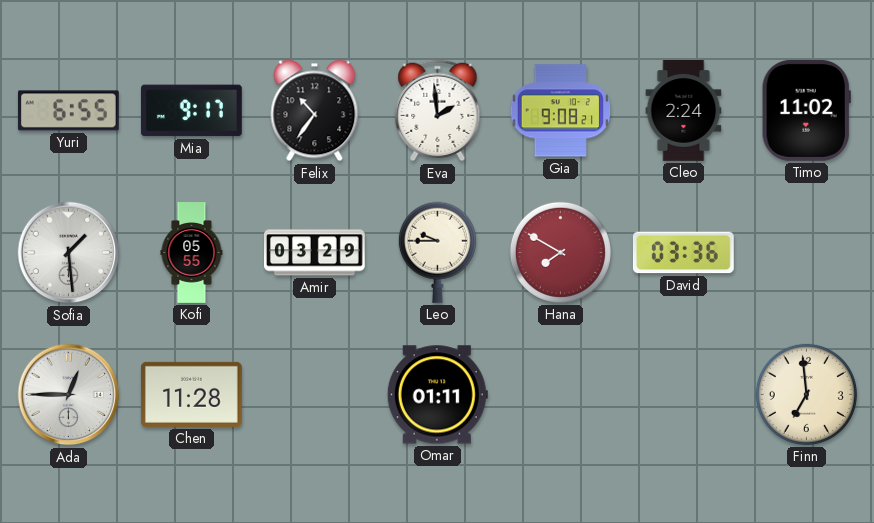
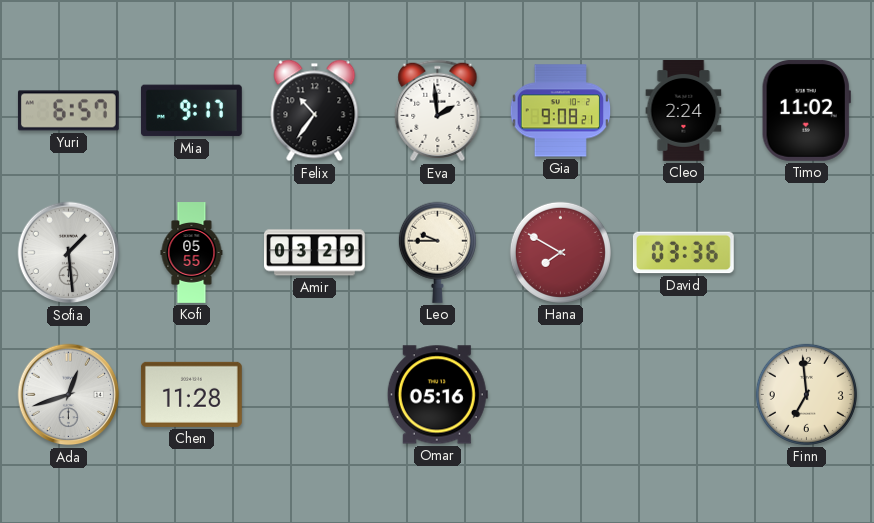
Yuri: 6:55 -> 6:57
Ada: 12:45 -> 12:42
Omar: 01:11 -> 05:16
